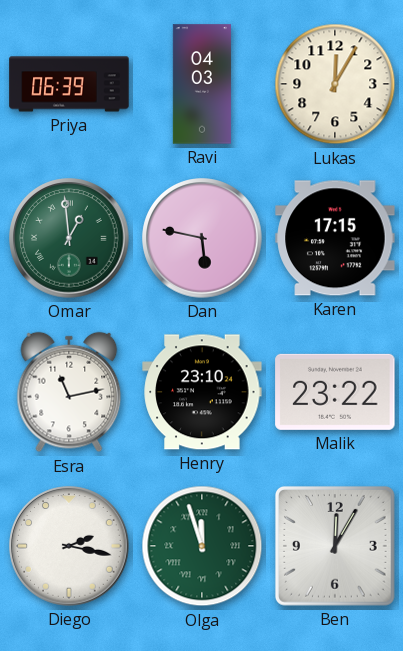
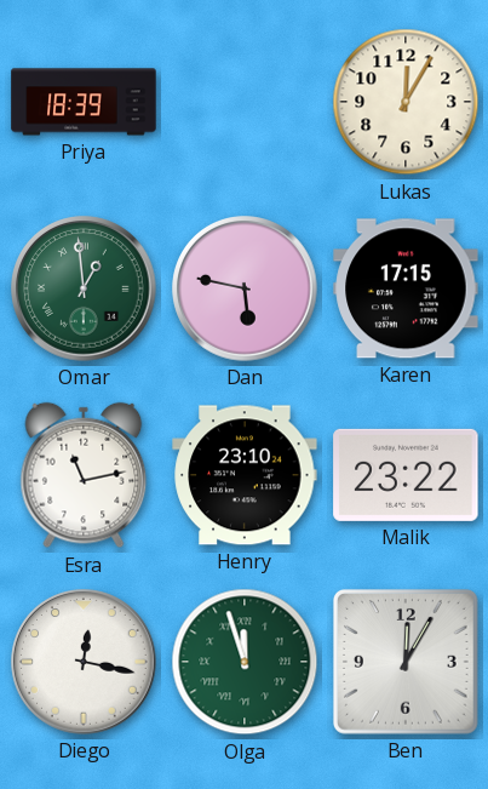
Priya: 06:39 -> 18:39
Ravi: 04:03 -> none
Diego: 2:17 -> 12:17
